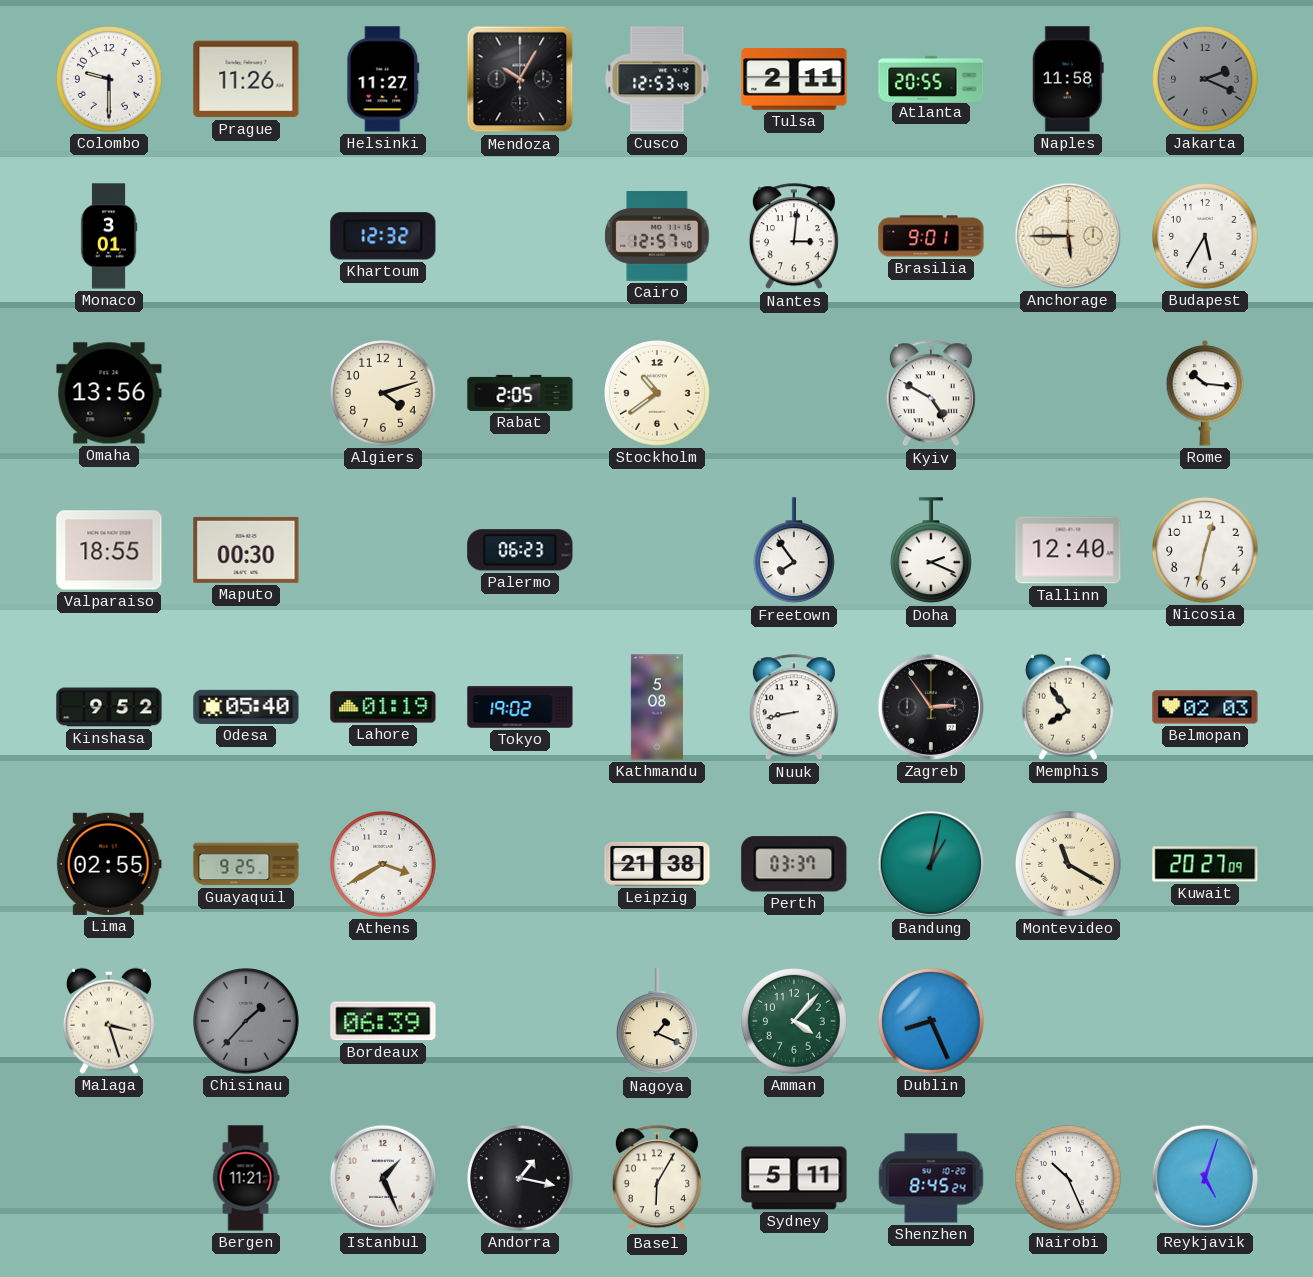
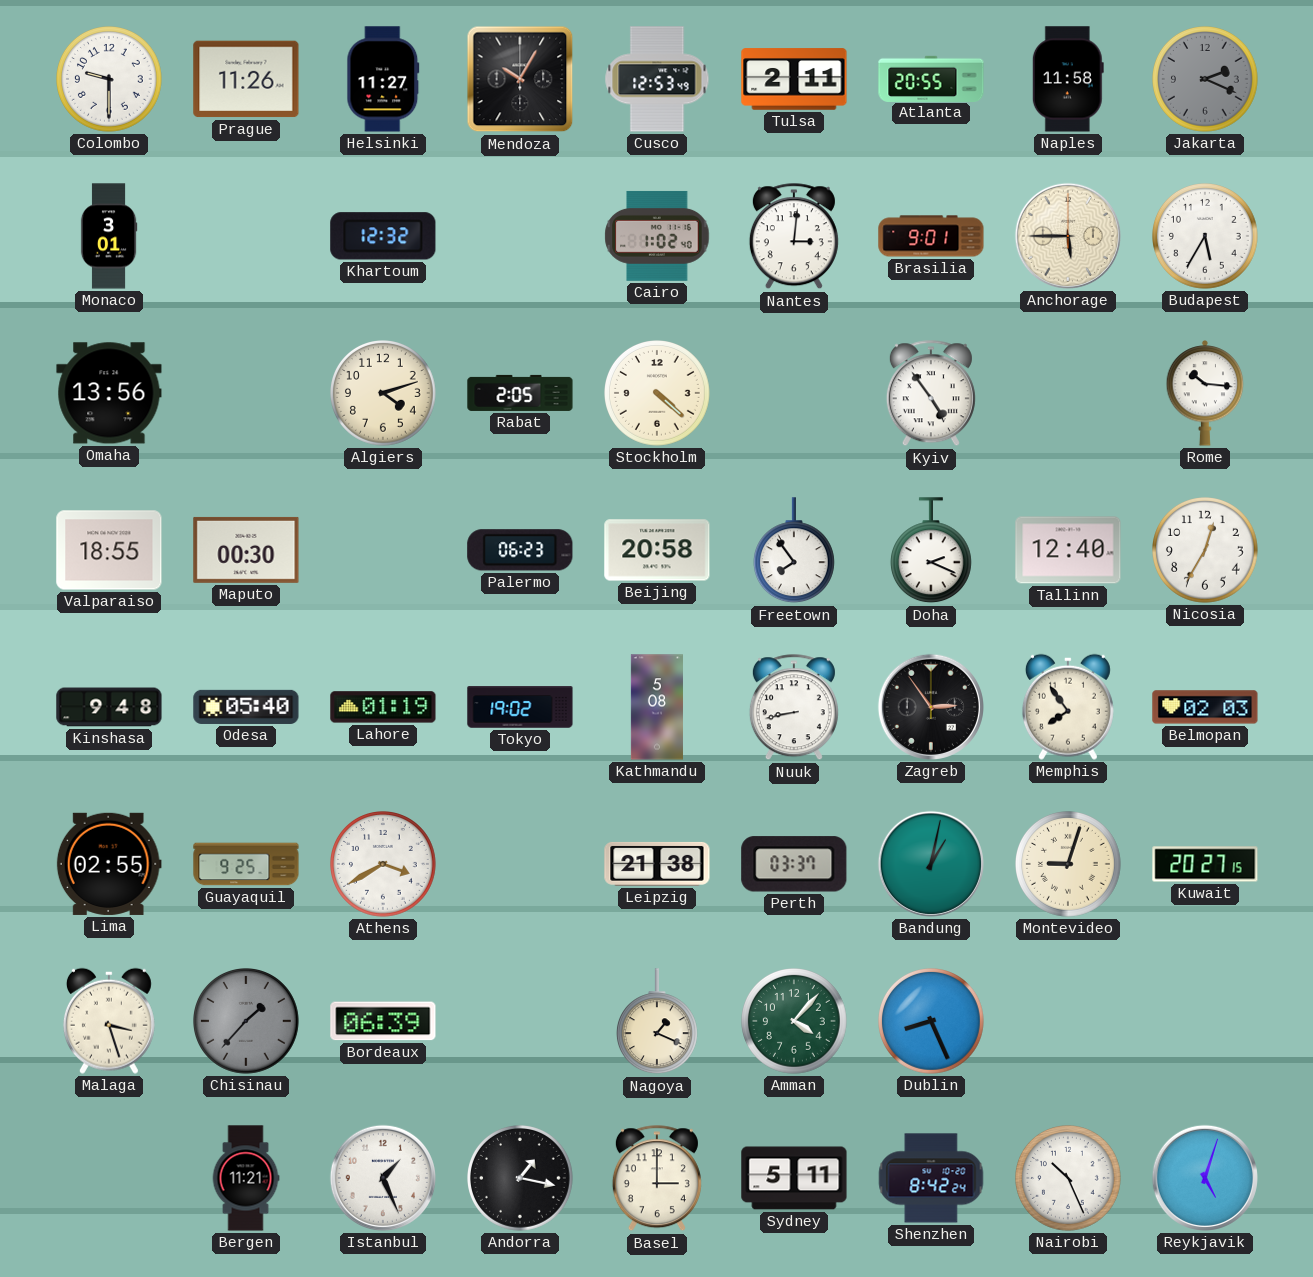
Cairo: 12:57 -> 1:02
Stockholm: 10:39 -> 4:22
Kyiv: 4:50 -> 4:54
Beijing: none -> 20:58
Nicosia: 12:32 -> 12:35
Kinshasa: 9:52 -> 9:48
Montevideo: 11:20 -> 9:03
Kuwait: 20:27:09 -> 20:27:15
Basel: 6:05 -> 3:00
Shenzhen: 8:45 -> 8:42
